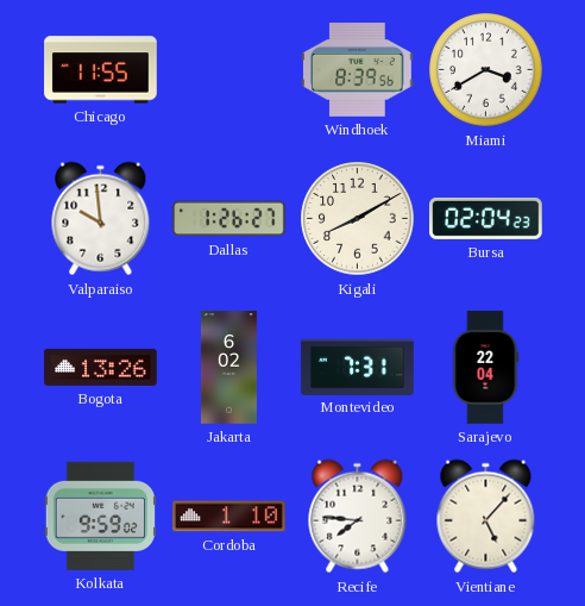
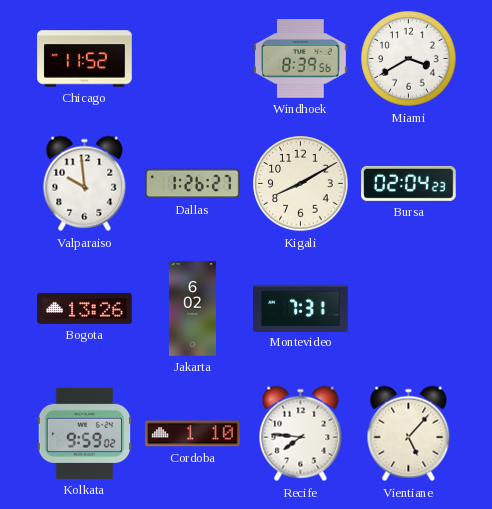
Chicago: 11:55 -> 11:52
Sarajevo: 22:04 -> none
